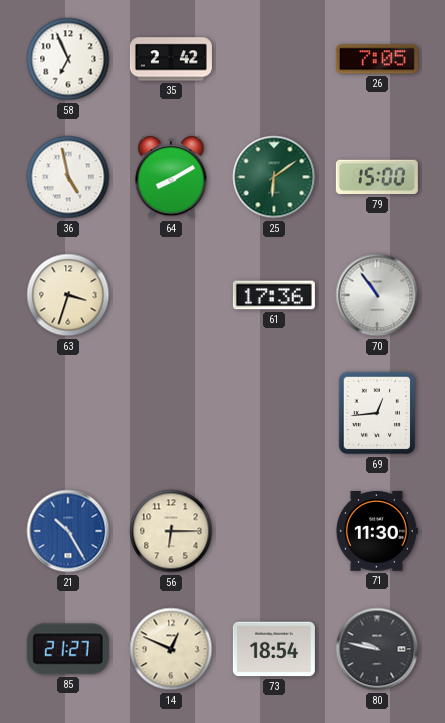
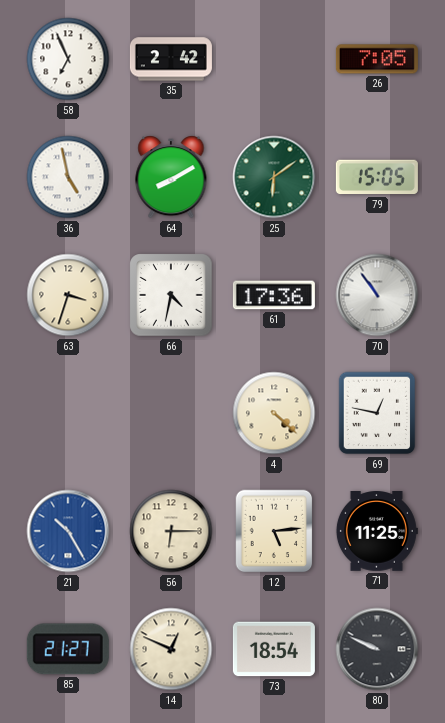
79: 15:00 -> 15:05
66: none -> 4:32
4: none -> 4:22
69: 12:44 -> 12:47
12: none -> 5:14
71: 11:30 -> 11:25
80: 9:47 -> 9:49
